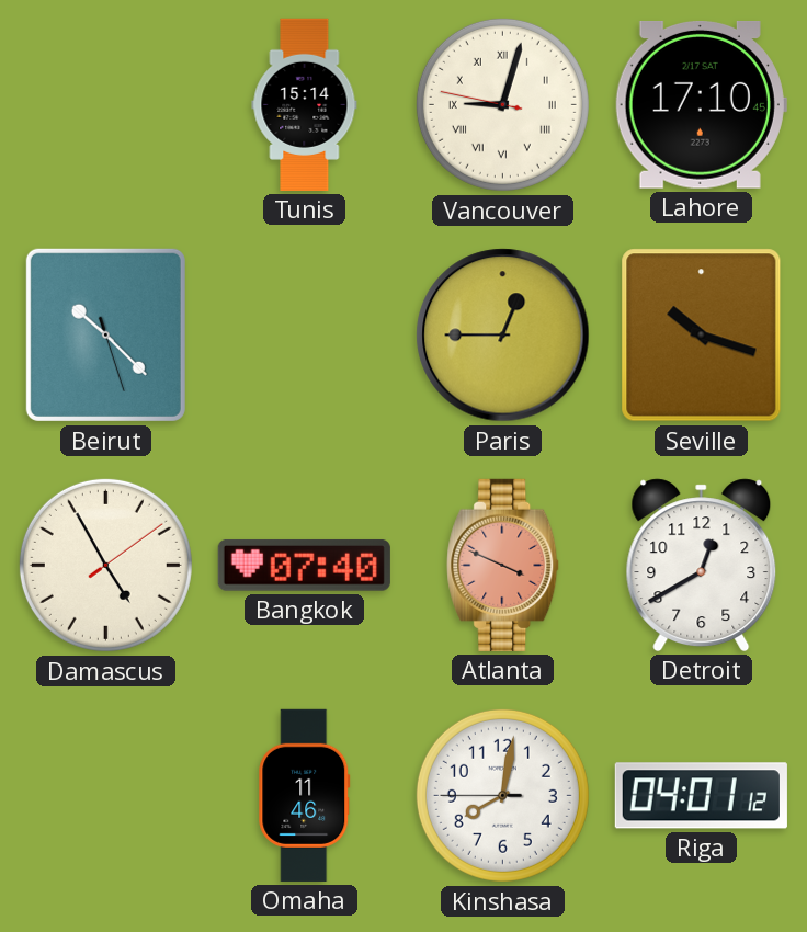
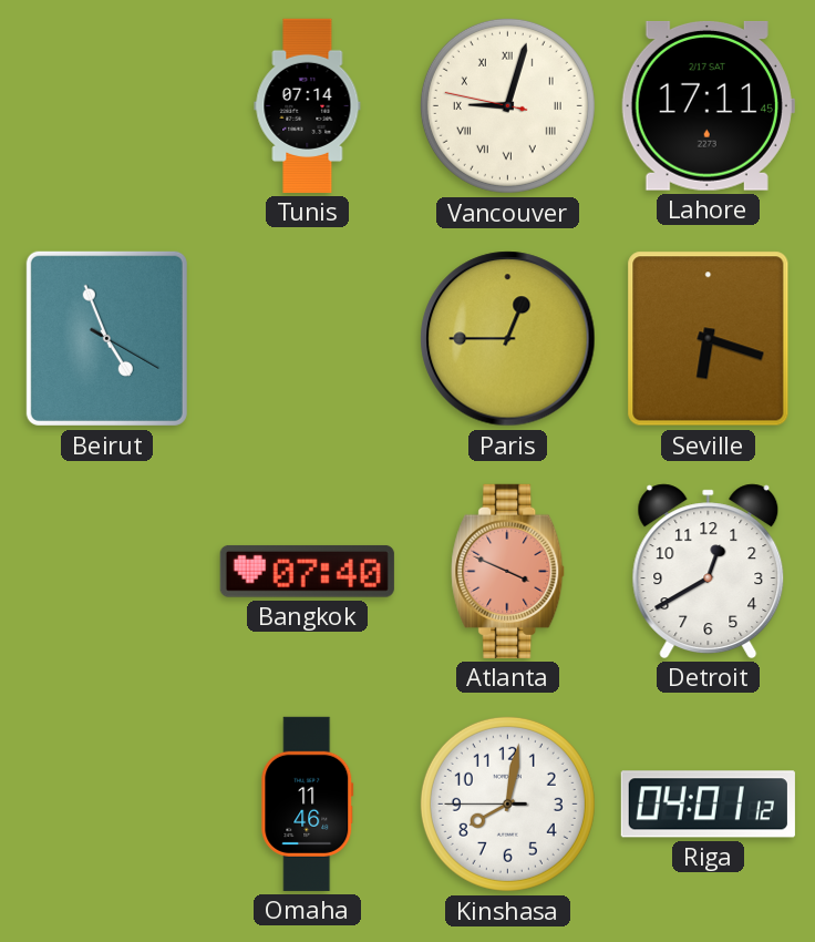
Tunis: 15:14 -> 07:14
Lahore: 17:10 -> 17:11
Beirut: 10:22 -> 4:56
Seville: 10:18 -> 6:18
Damascus: 4:55 -> none
